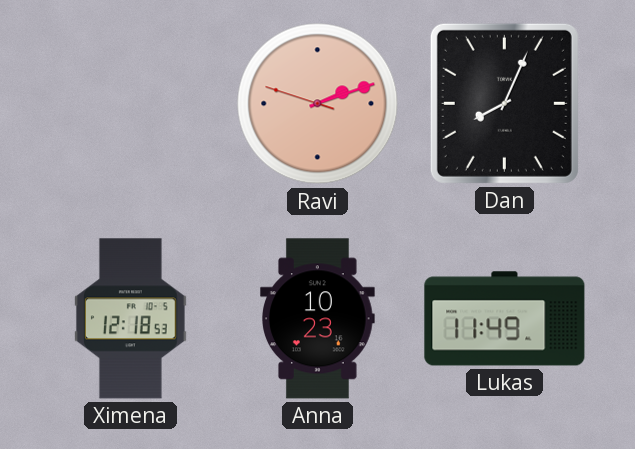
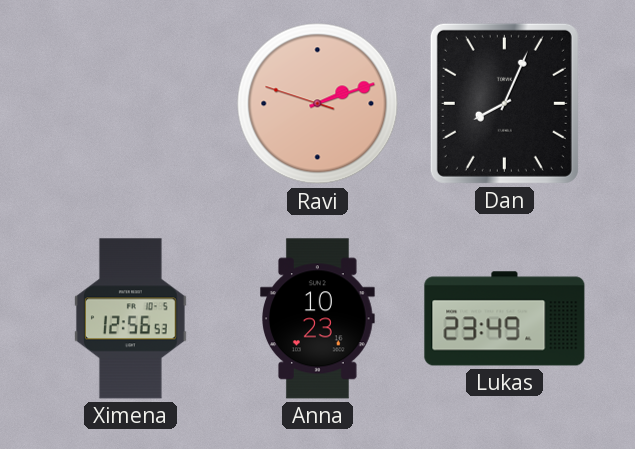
Ximena: 12:18 -> 12:56
Lukas: 11:49 -> 23:49
